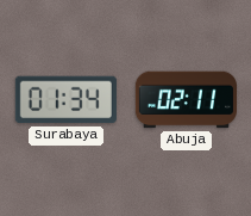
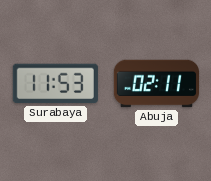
Surabaya: 01:34 -> 11:53
